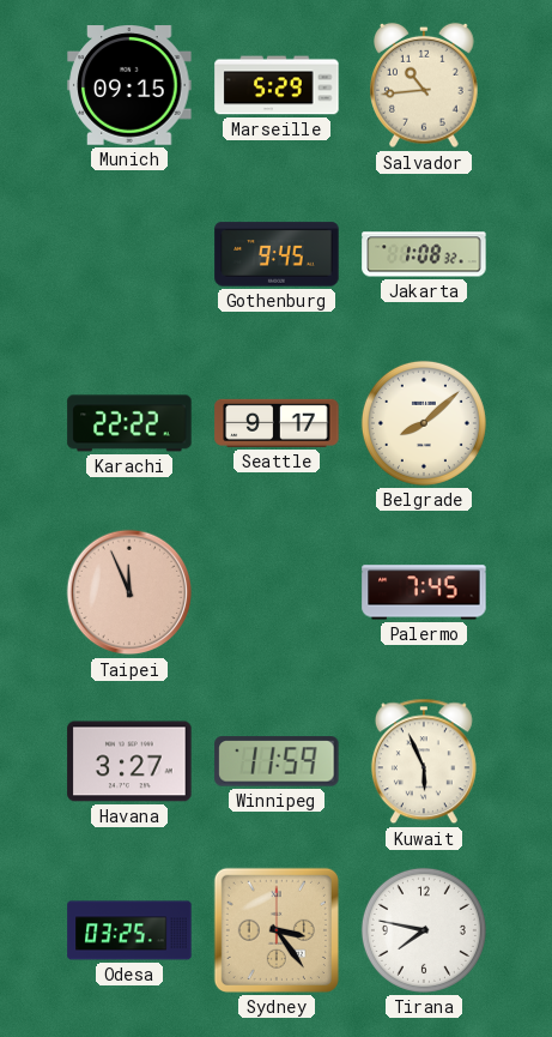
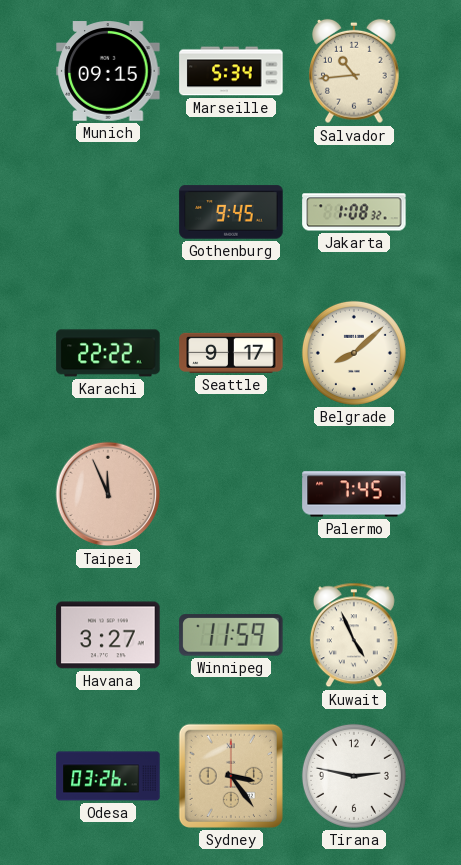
Marseille: 5:29 -> 5:34
Kuwait: 5:56 -> 4:56
Odesa: 03:25 -> 03:26
Tirana: 7:47 -> 2:47
